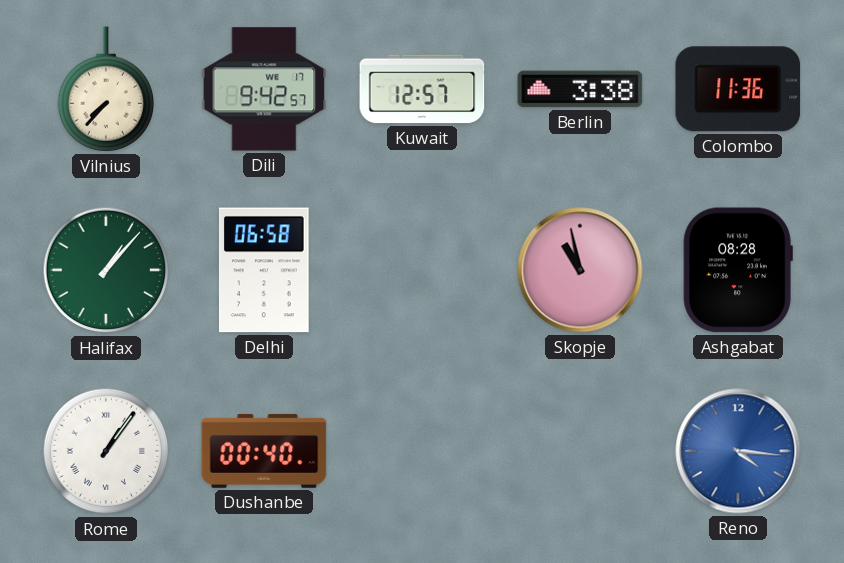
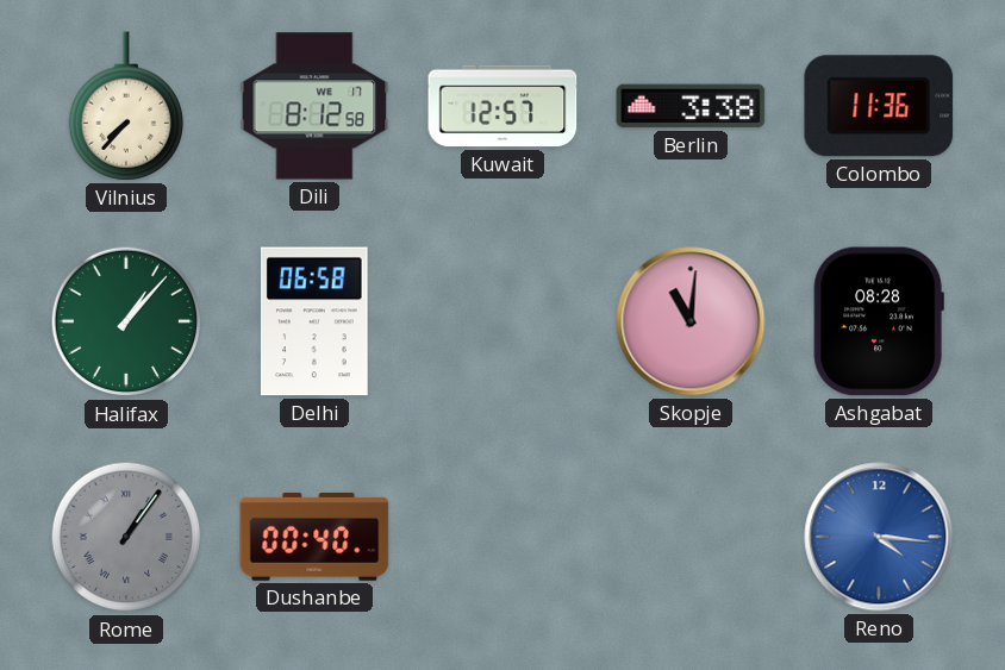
Dili: 9:42 -> 8:12
Skopje: 10:58 -> 11:01
Rome dial: white -> grey
